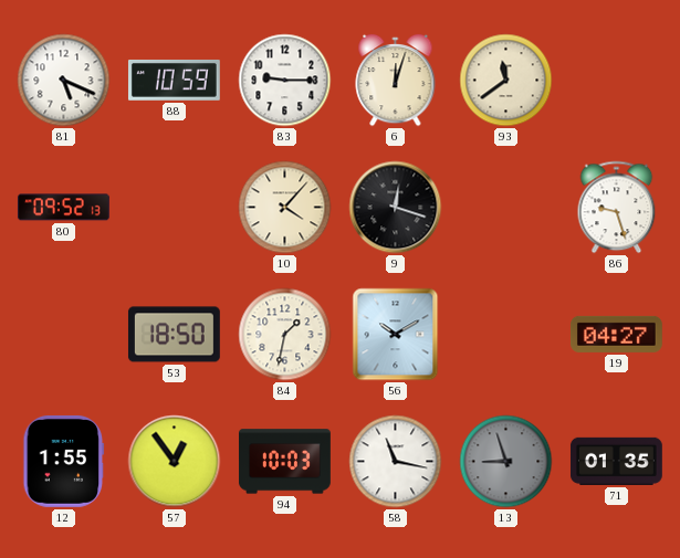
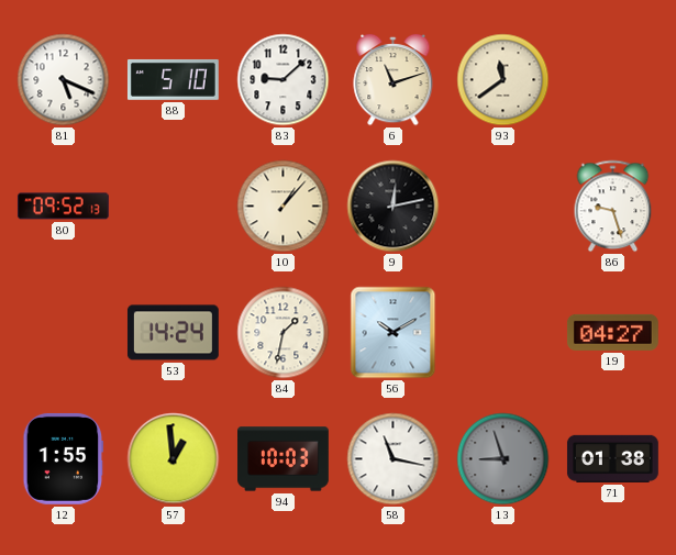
88: 10:59 -> 5:10
83: 9:15 -> 9:08
6: 12:03 -> 11:12
10: 4:07 -> 1:07
9: 12:18 -> 12:13
53: 18:50 -> 14:24
57: 12:54 -> 12:59
71: 01:35 -> 01:38
